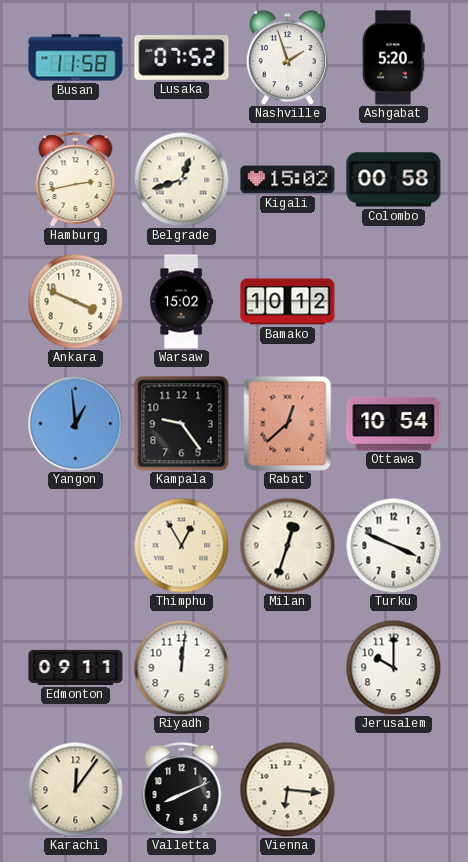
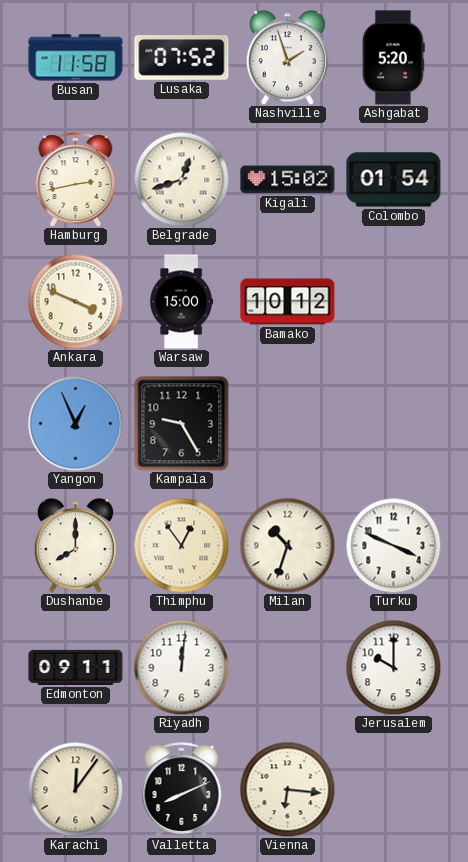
Colombo: 00:58 -> 01:54
Warsaw: 15:02 -> 15:00
Yangon: 12:59 -> 12:56
Kampala: 9:24 -> 9:25
Rabat: 12:38 -> none
Ottawa: 10:54 -> none
Dushanbe: none -> 8:00
Thimphu: 12:55 -> 12:54
Milan: 12:33 -> 10:33
